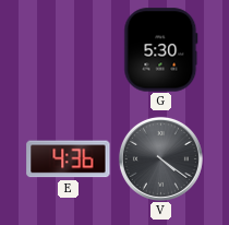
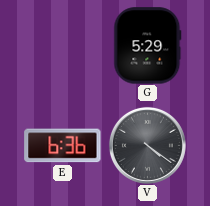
G: 5:30 -> 5:29
E: 4:36 -> 6:36
